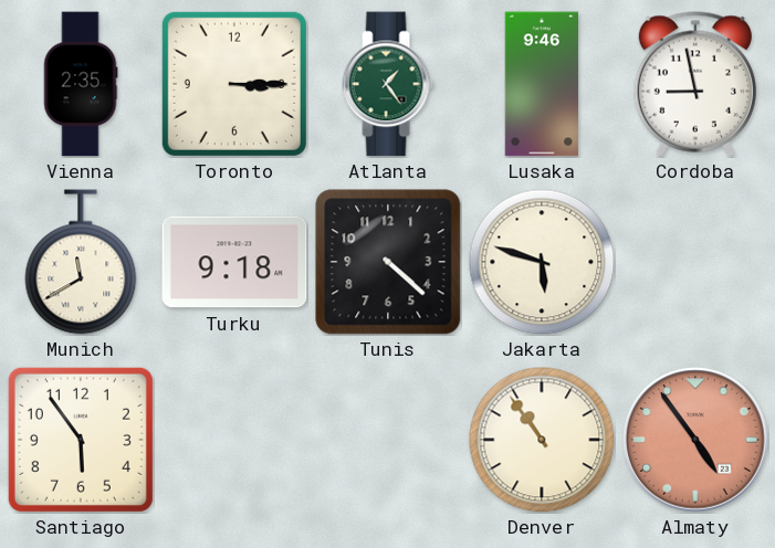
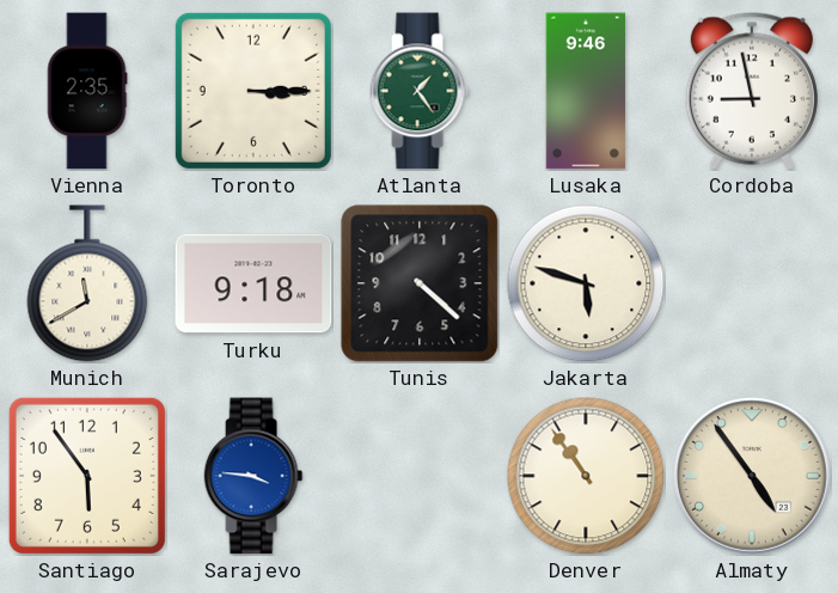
Sarajevo: none -> 3:46
Almaty dial: salmon -> cream
